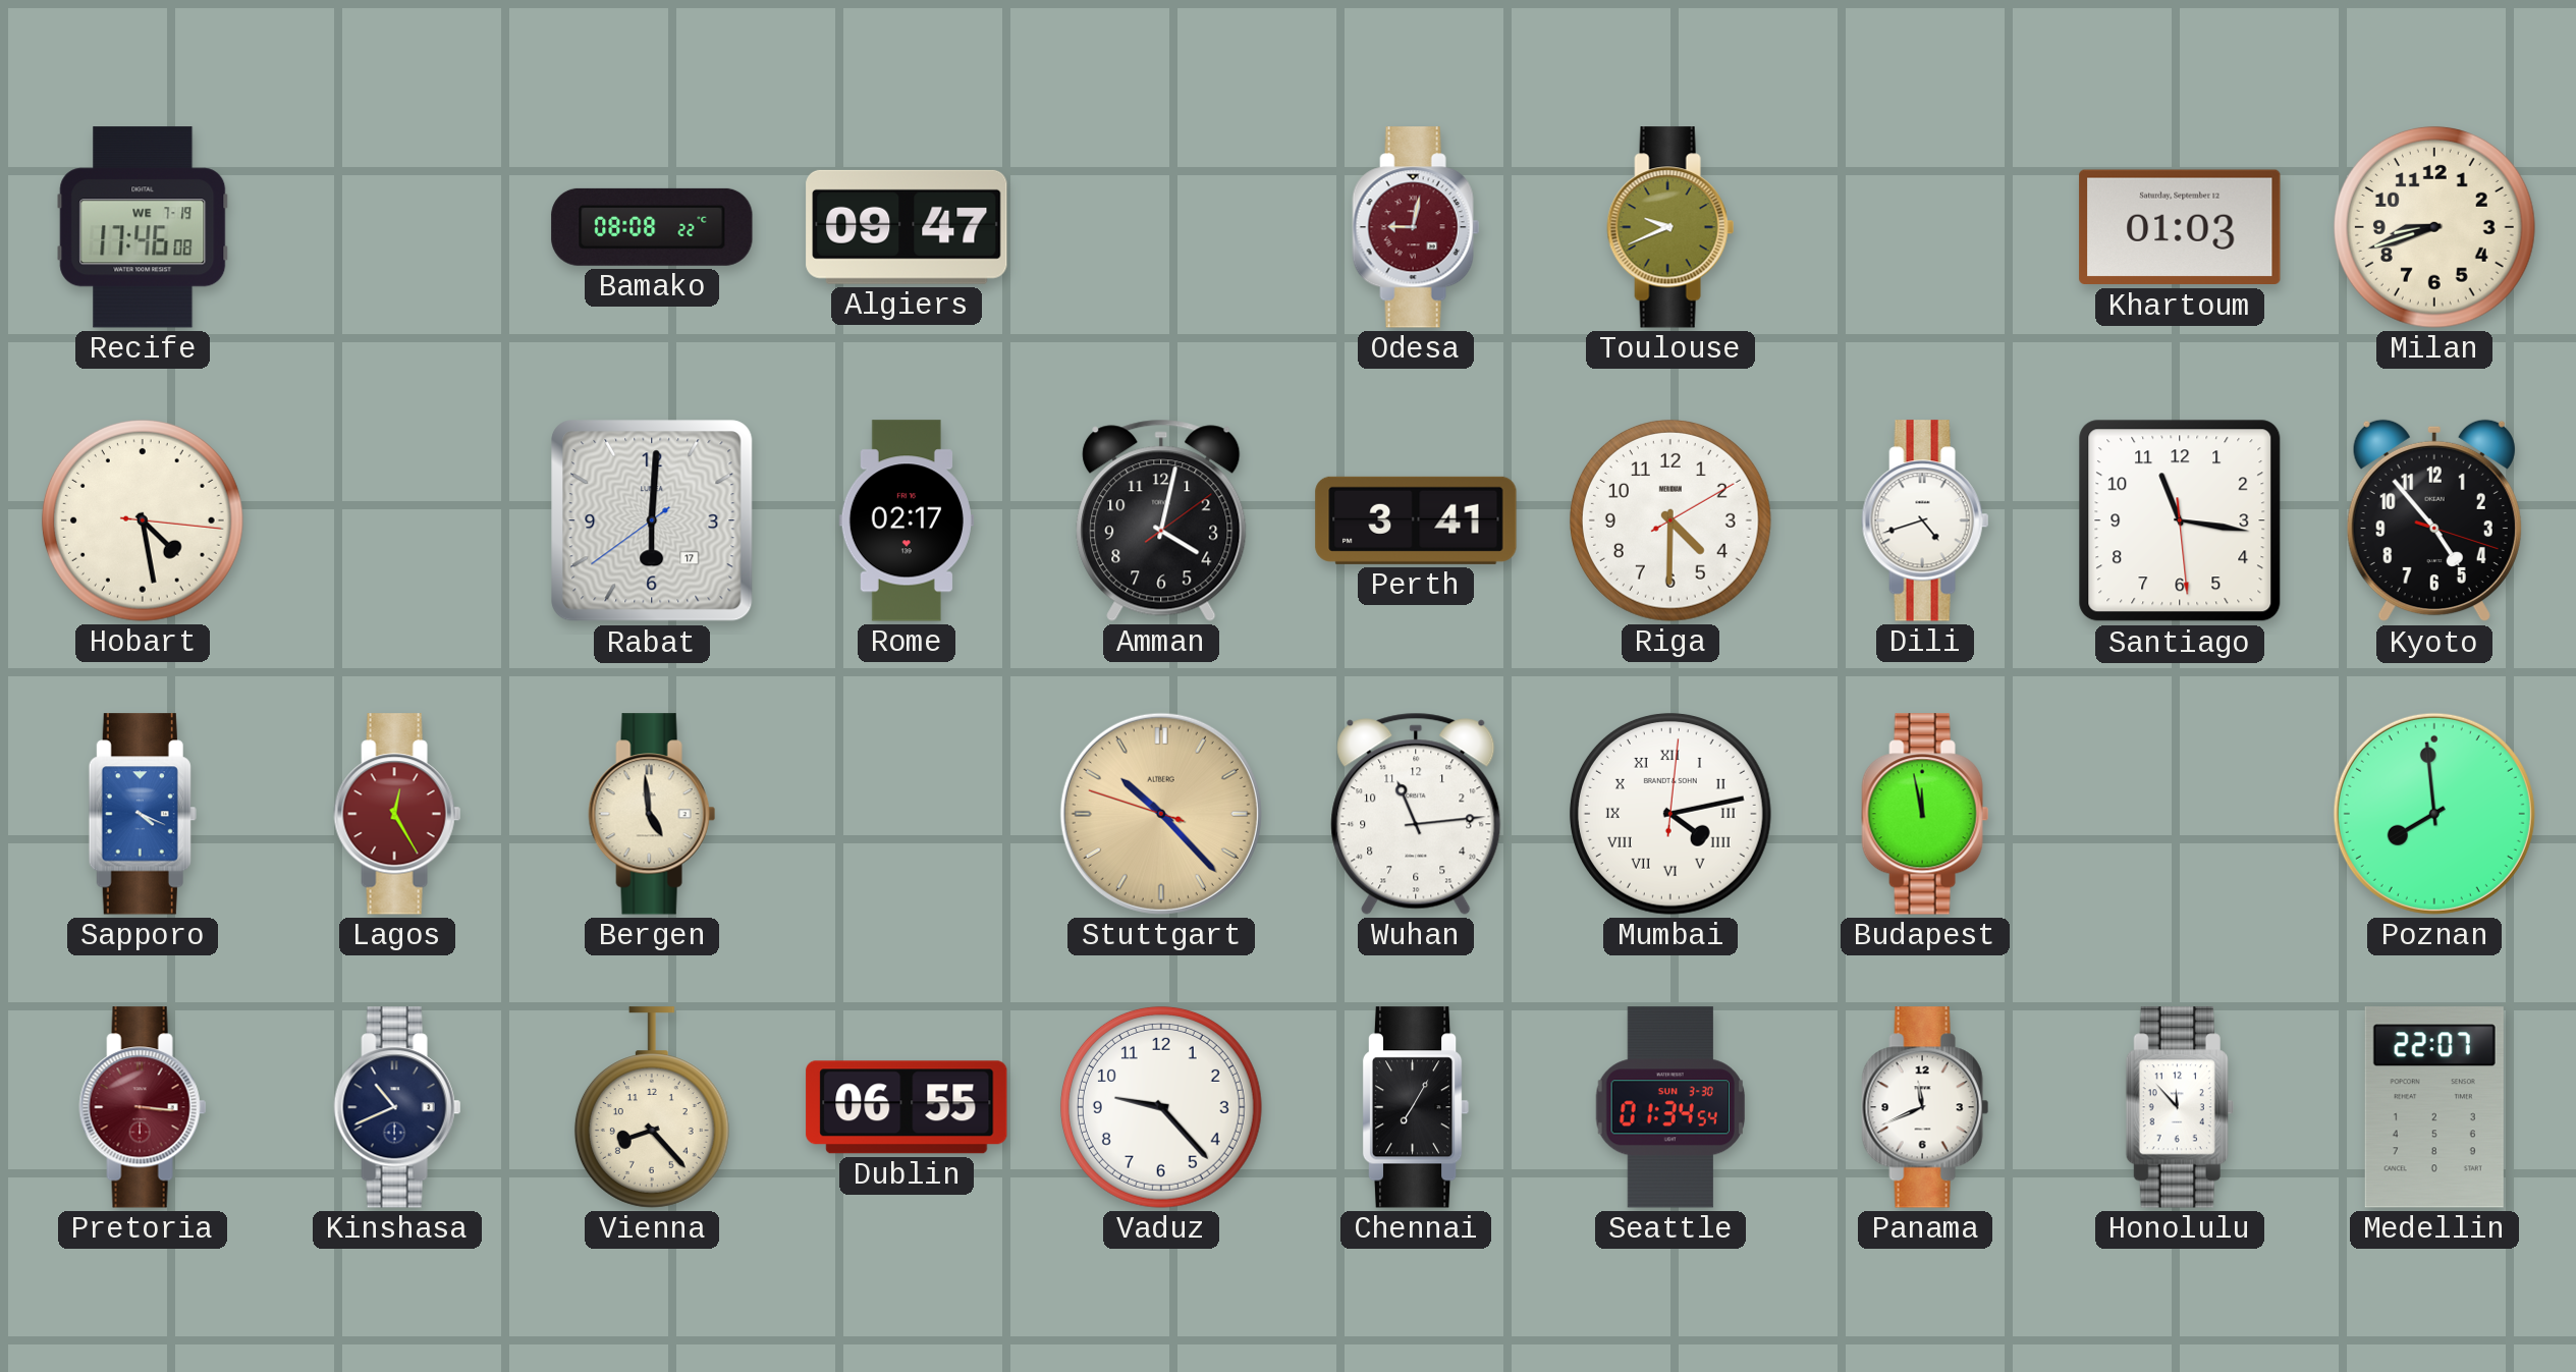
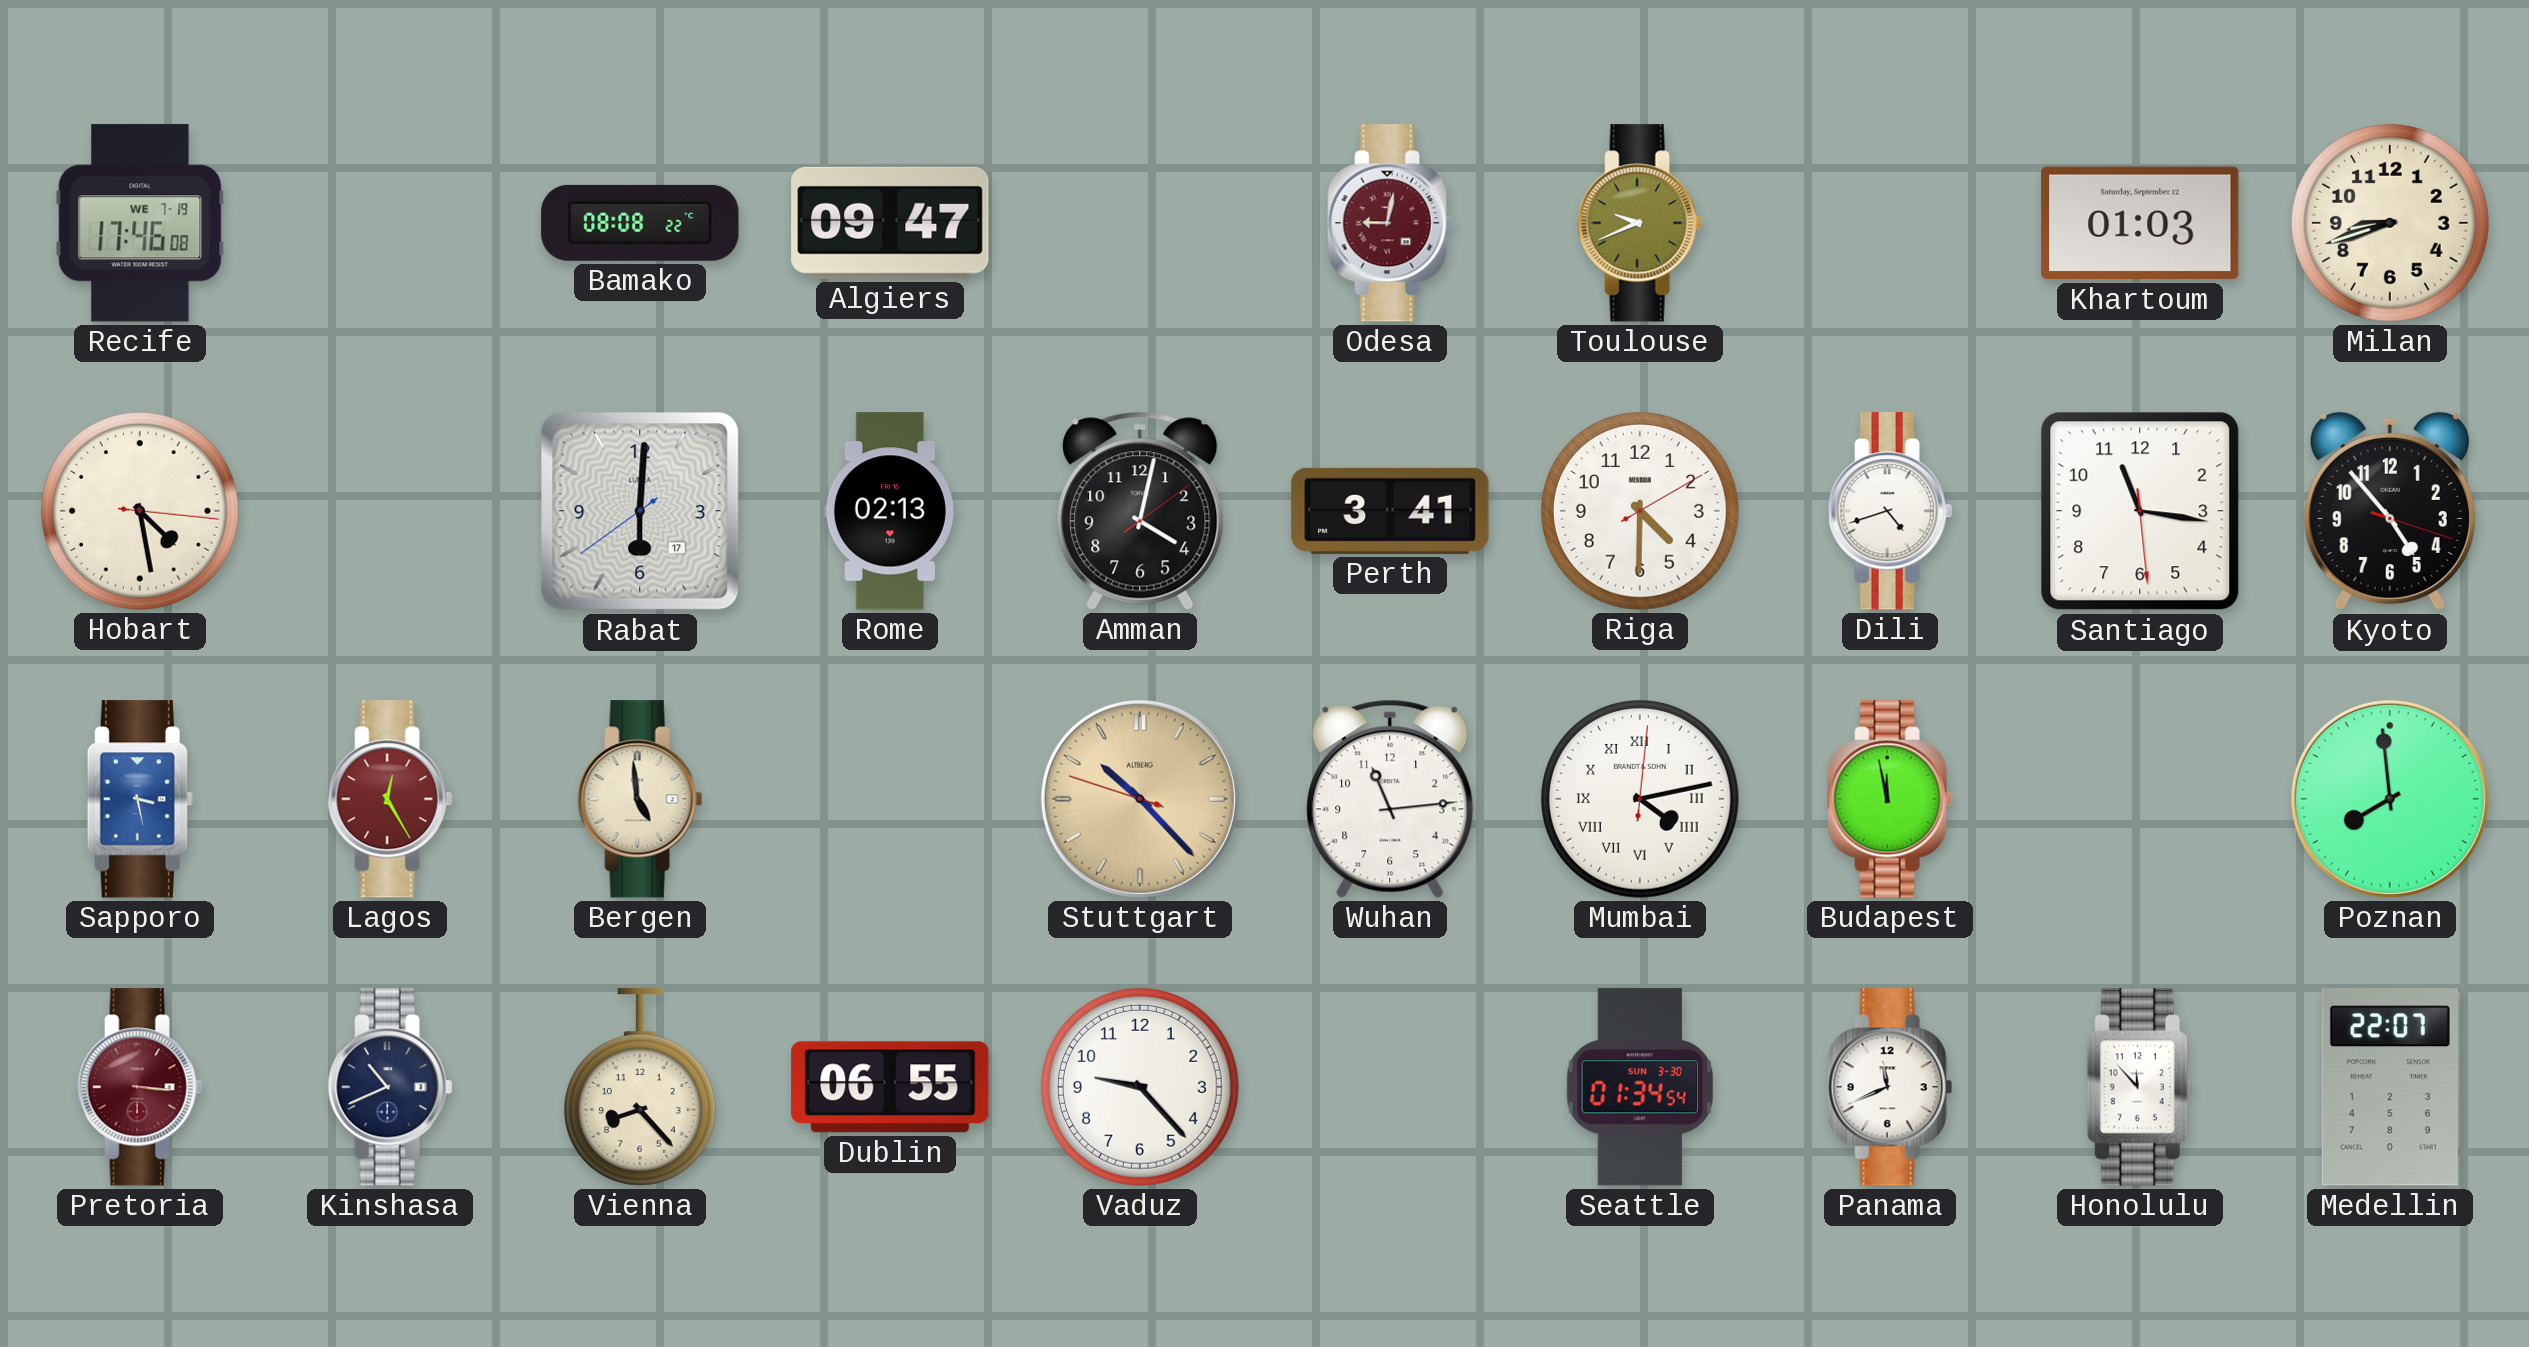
Rome: 02:17 -> 02:13
Sapporo: 4:19 -> 3:28
Chennai: 7:05 -> none
